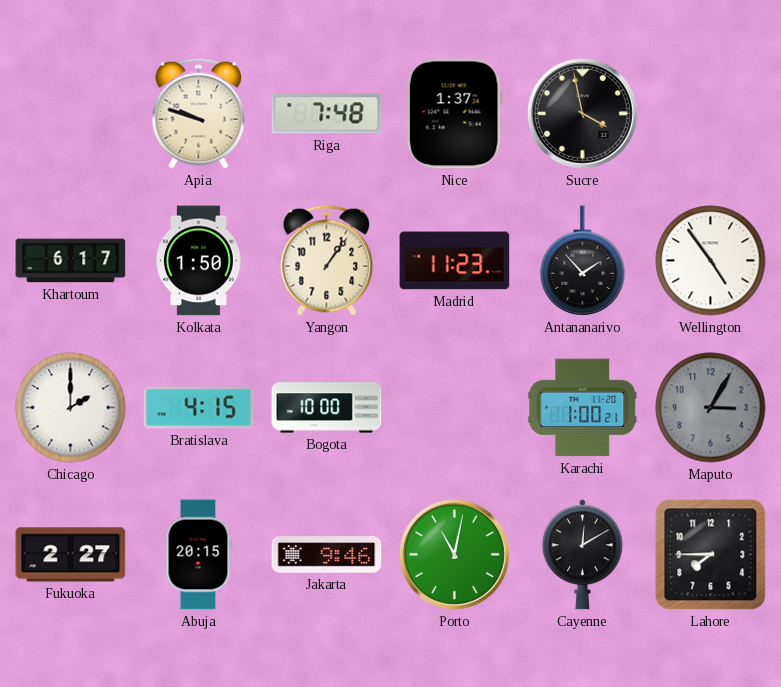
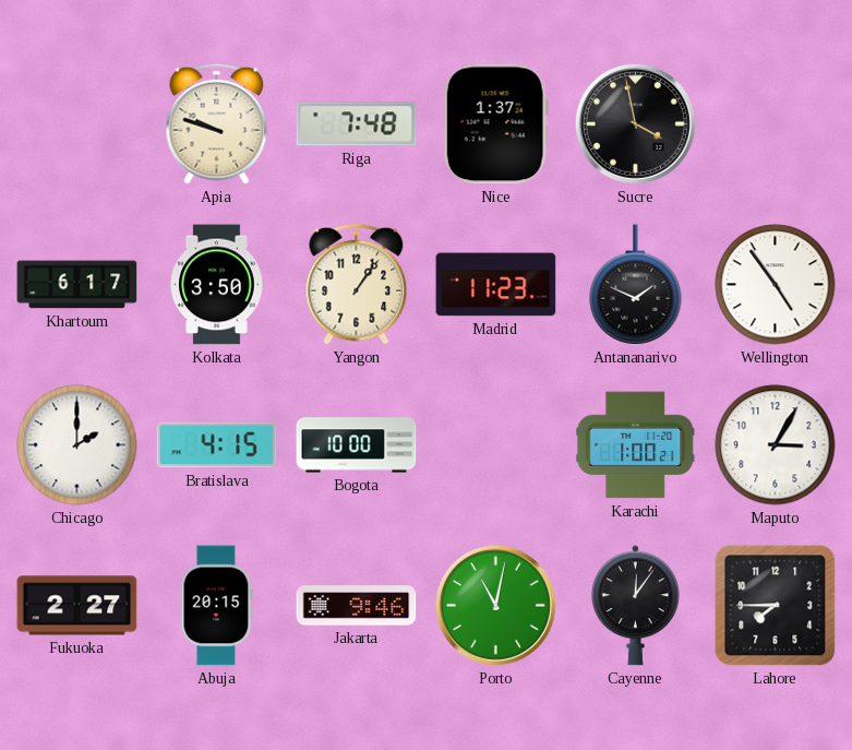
Kolkata: 1:50 -> 3:50
Antananarivo: 1:53 -> 1:49
Maputo dial: grey -> white
Cayenne: 12:10 -> 12:06
